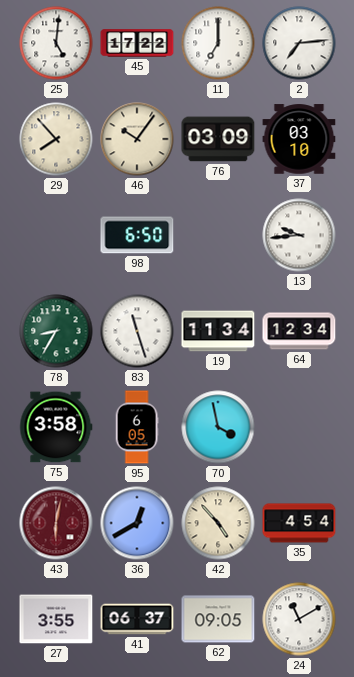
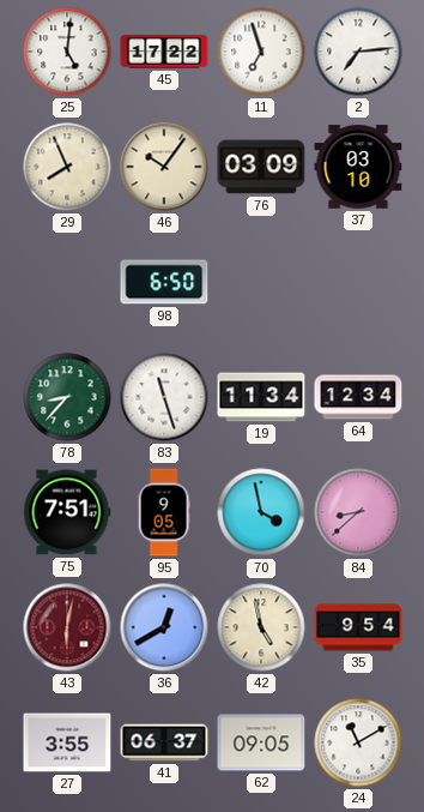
11: 7:00 -> 6:57
29: 7:53 -> 7:56
13: 9:44 -> none
78: 8:35 -> 8:37
75: 3:58 -> 7:51
95: 6:05 -> 9:05
84: none -> 8:38
42: 4:53 -> 4:58
35: 4:54 -> 9:54
